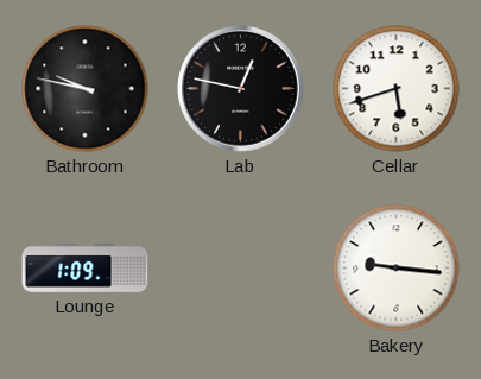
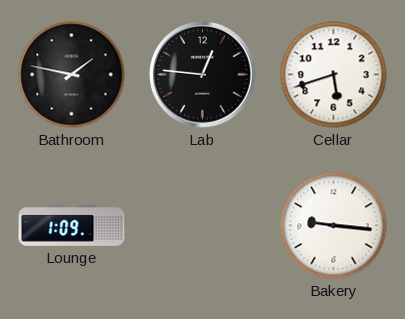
Bathroom: 9:47 -> 1:47
Lab: 12:47 -> 12:46
